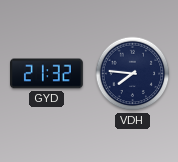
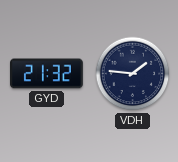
VDH: 7:46 -> 1:46
